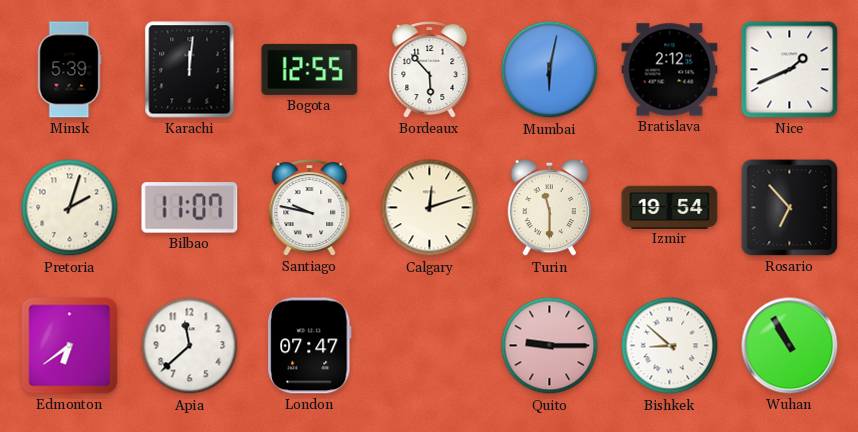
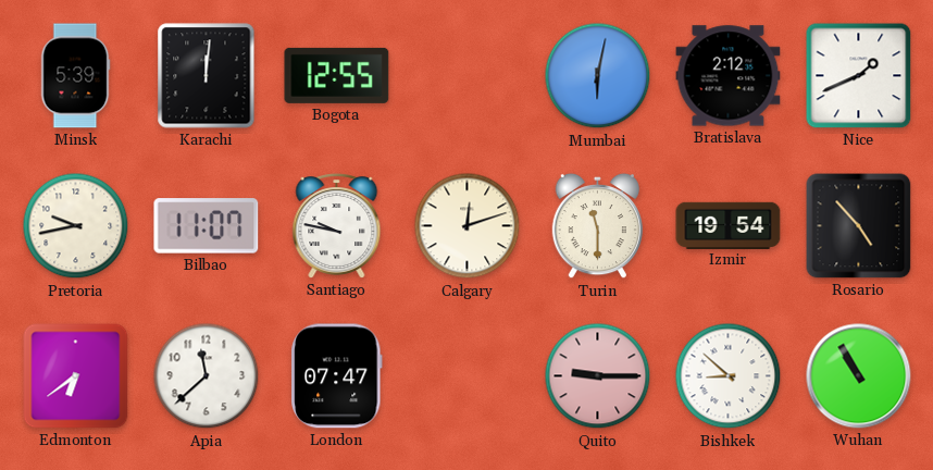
Bordeaux: 5:53 -> none
Pretoria: 2:03 -> 9:43
Rosario: 6:53 -> 4:53
